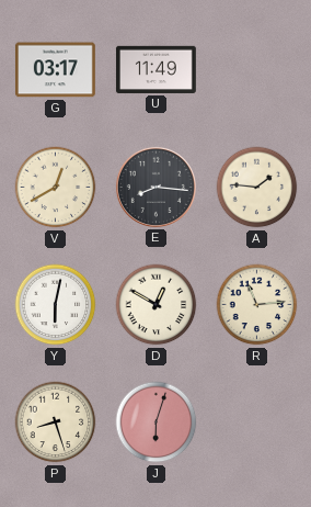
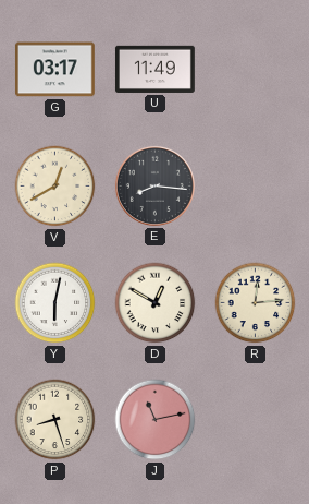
A: 1:46 -> none
R: 11:14 -> 12:14
J: 6:03 -> 11:13
